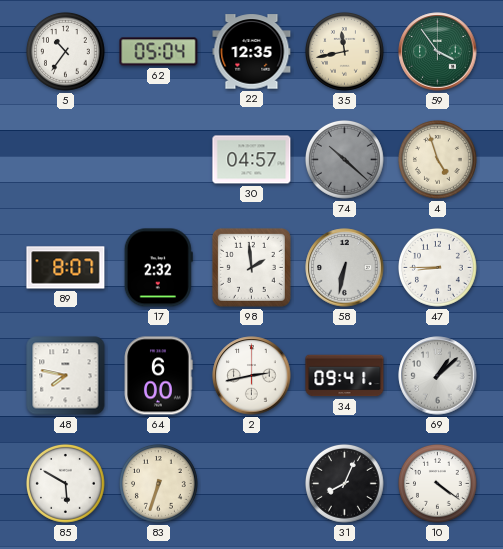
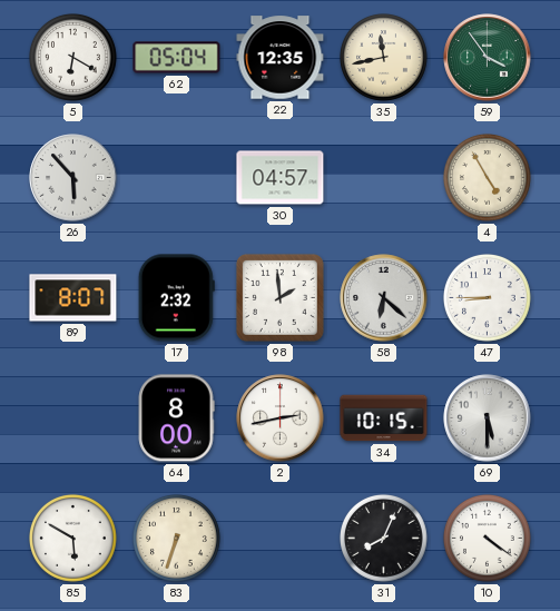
5: 10:36 -> 6:20
26: none -> 5:53
74: 10:22 -> none
4: 4:57 -> 4:55
58: 6:32 -> 6:22
48: 7:47 -> none
64: 6:00 -> 8:00
34: 09:41 -> 10:15
69: 1:08 -> 5:30
